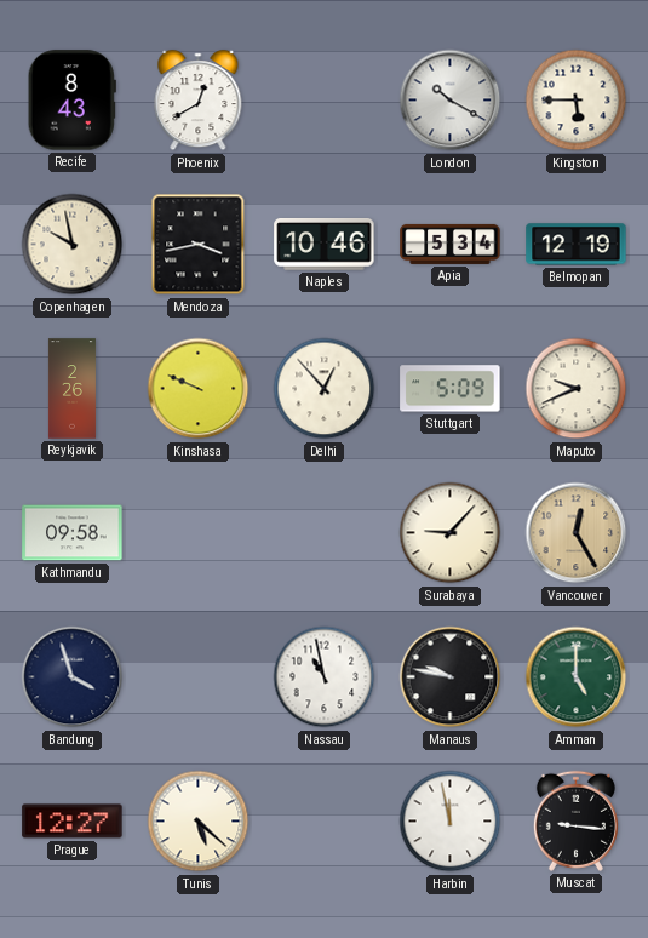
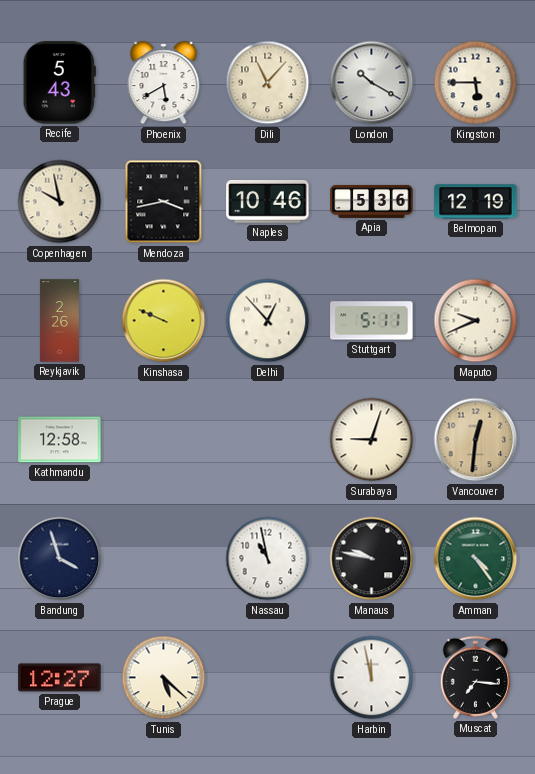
Recife: 8:43 -> 5:43
Phoenix: 12:40 -> 5:40
Dili: none -> 11:07
Apia: 5:34 -> 5:36
Stuttgart: 5:09 -> 5:11
Kathmandu: 09:58 -> 12:58
Surabaya: 9:07 -> 9:03
Vancouver: 12:25 -> 12:31
Amman: 5:00 -> 4:24
Muscat: 9:16 -> 7:16
